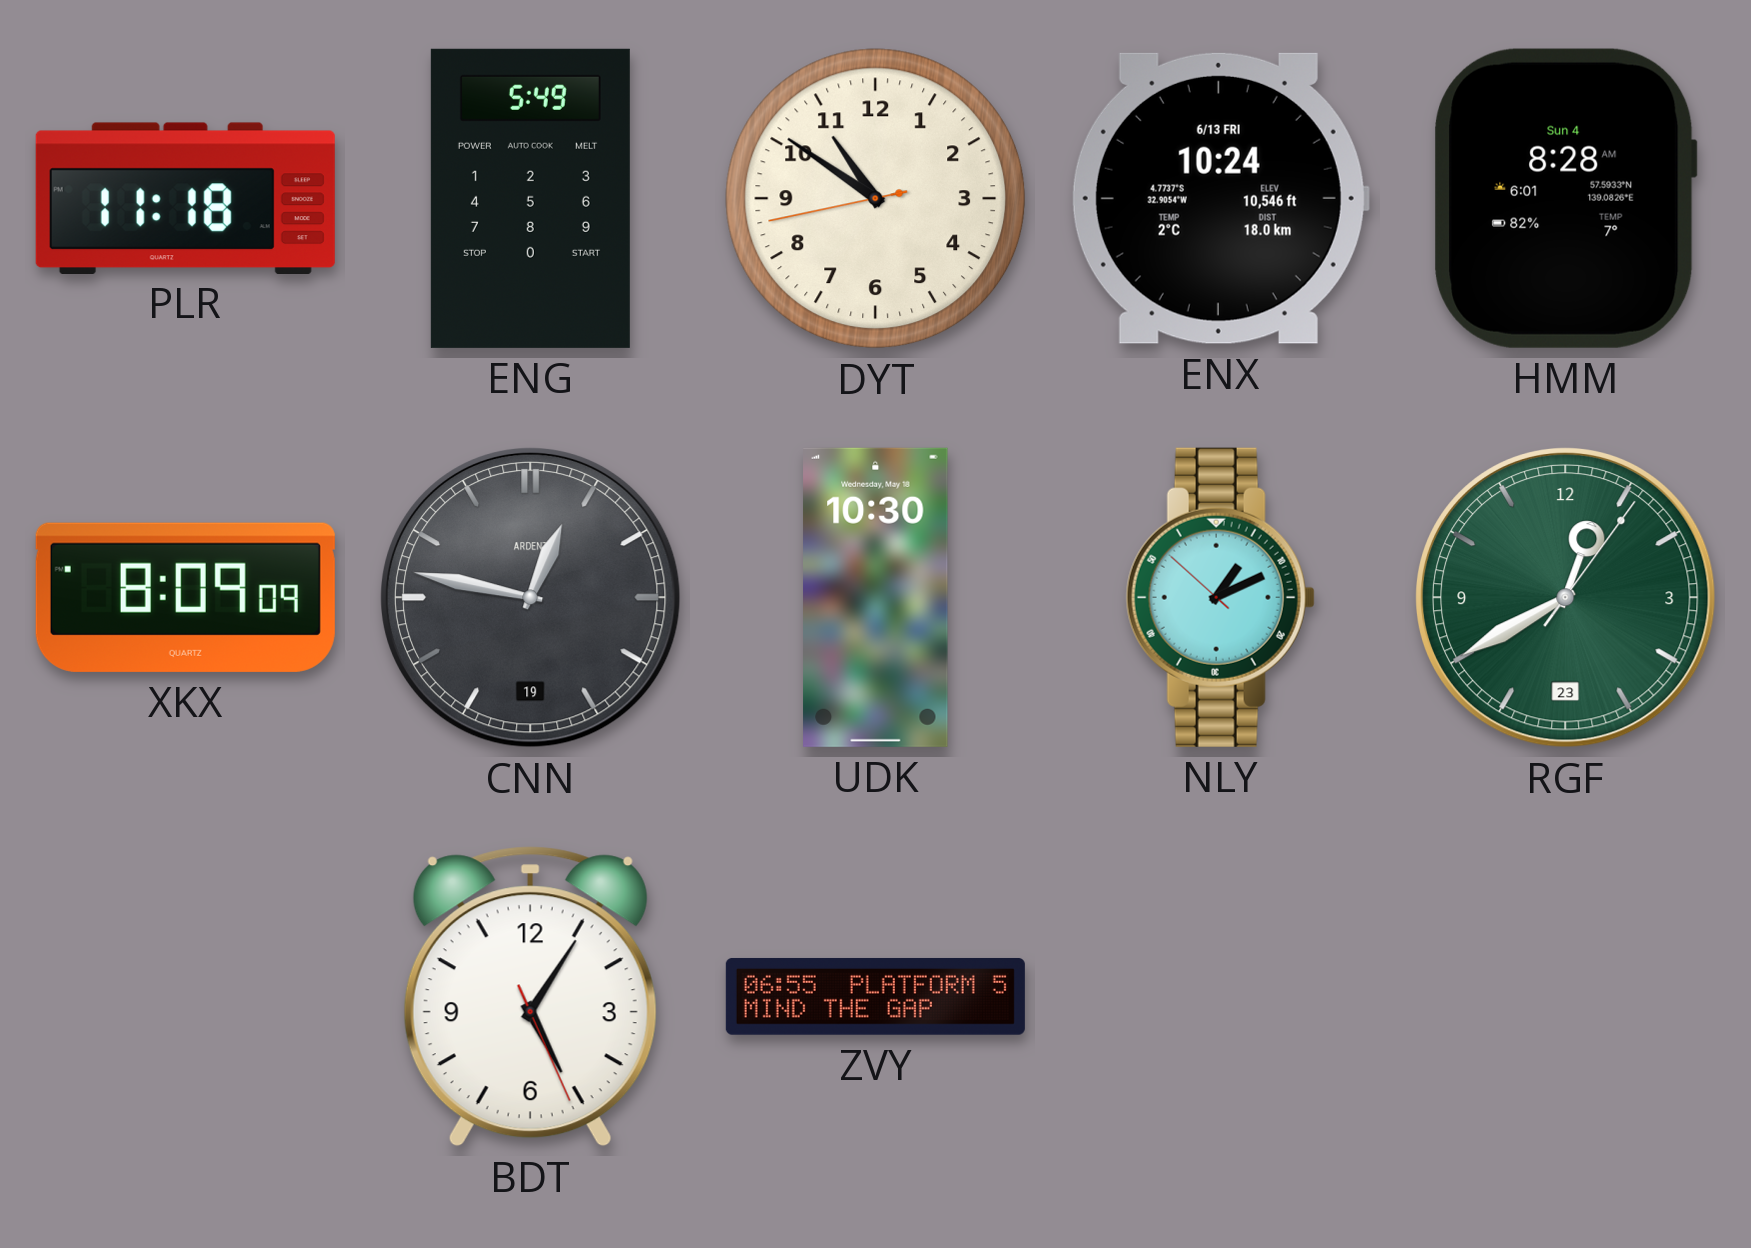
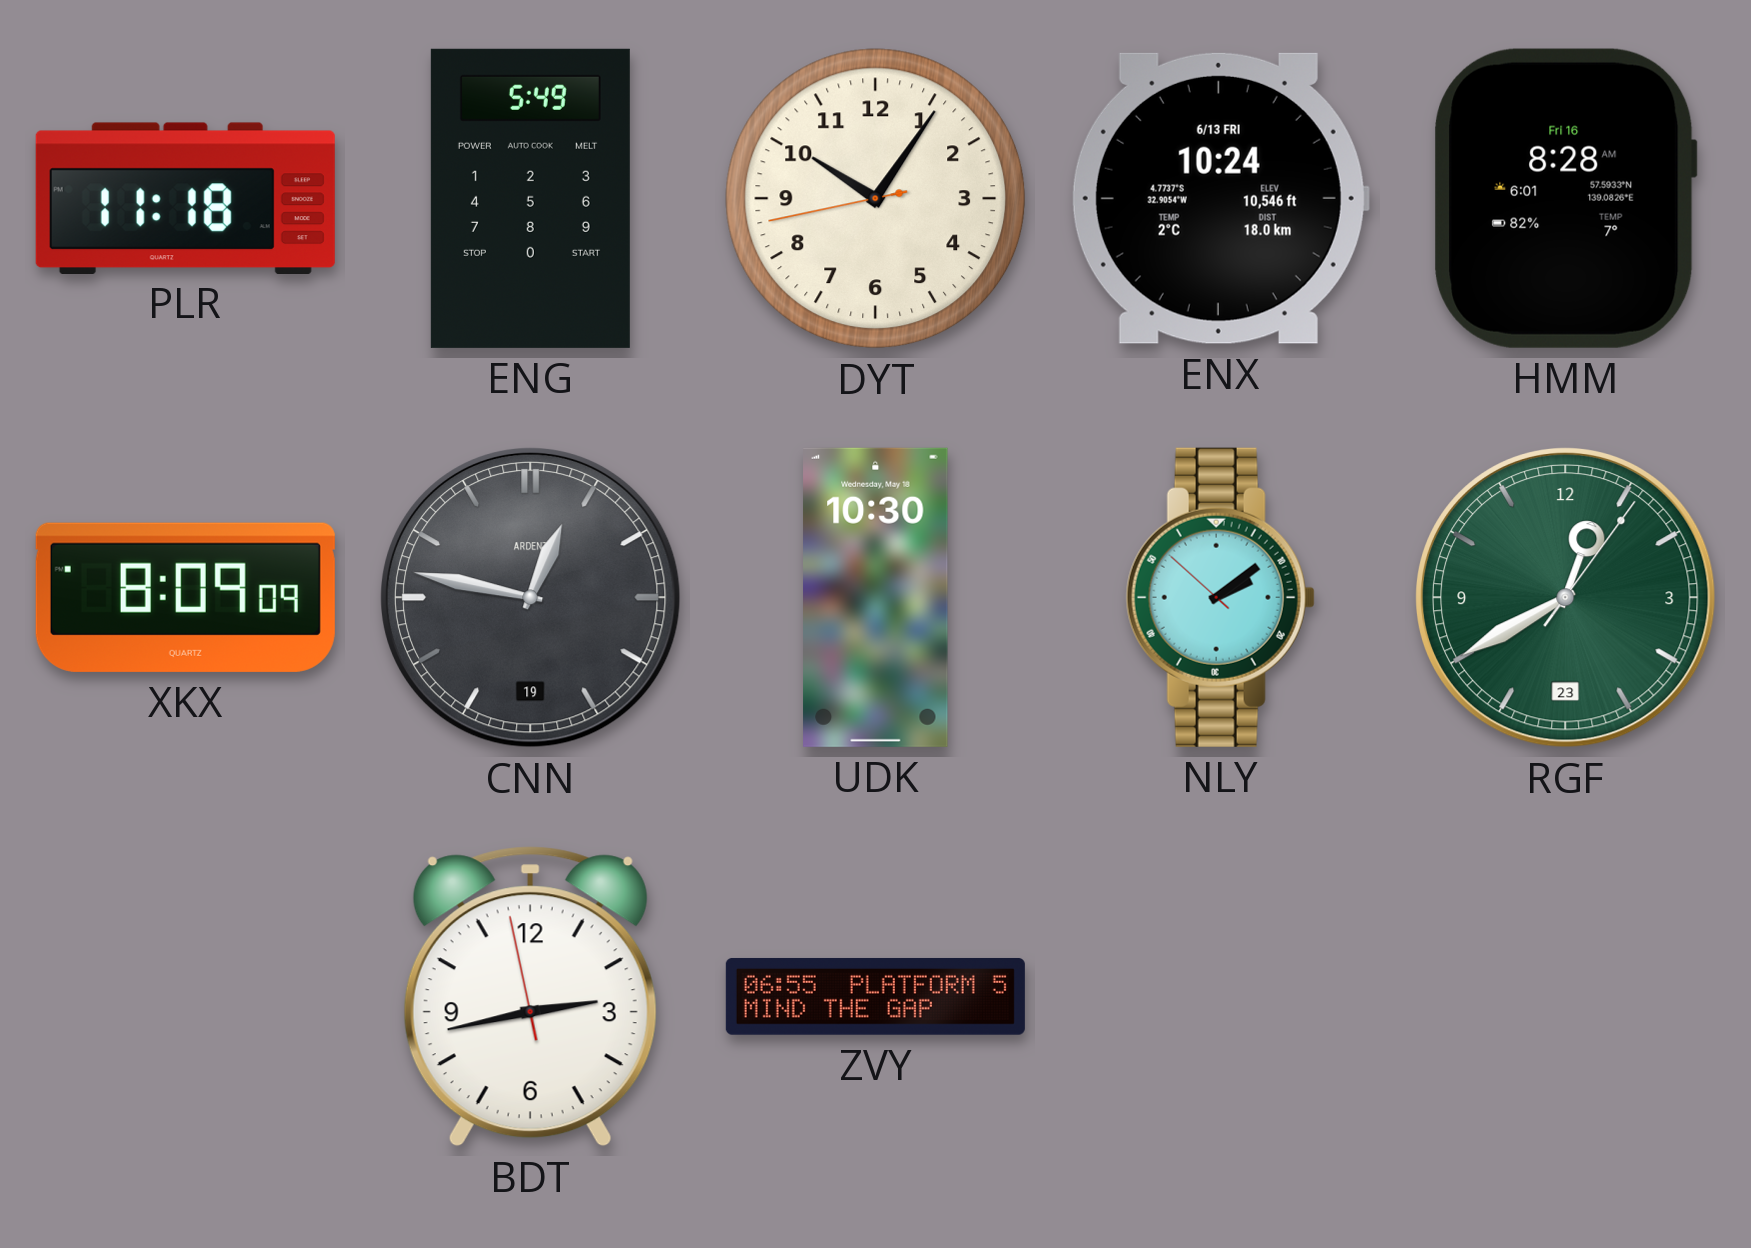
DYT: 10:50 -> 10:05
HMM date: Sun 4 -> Fri 16
NLY: 1:10 -> 2:08
BDT: 5:05 -> 2:42
